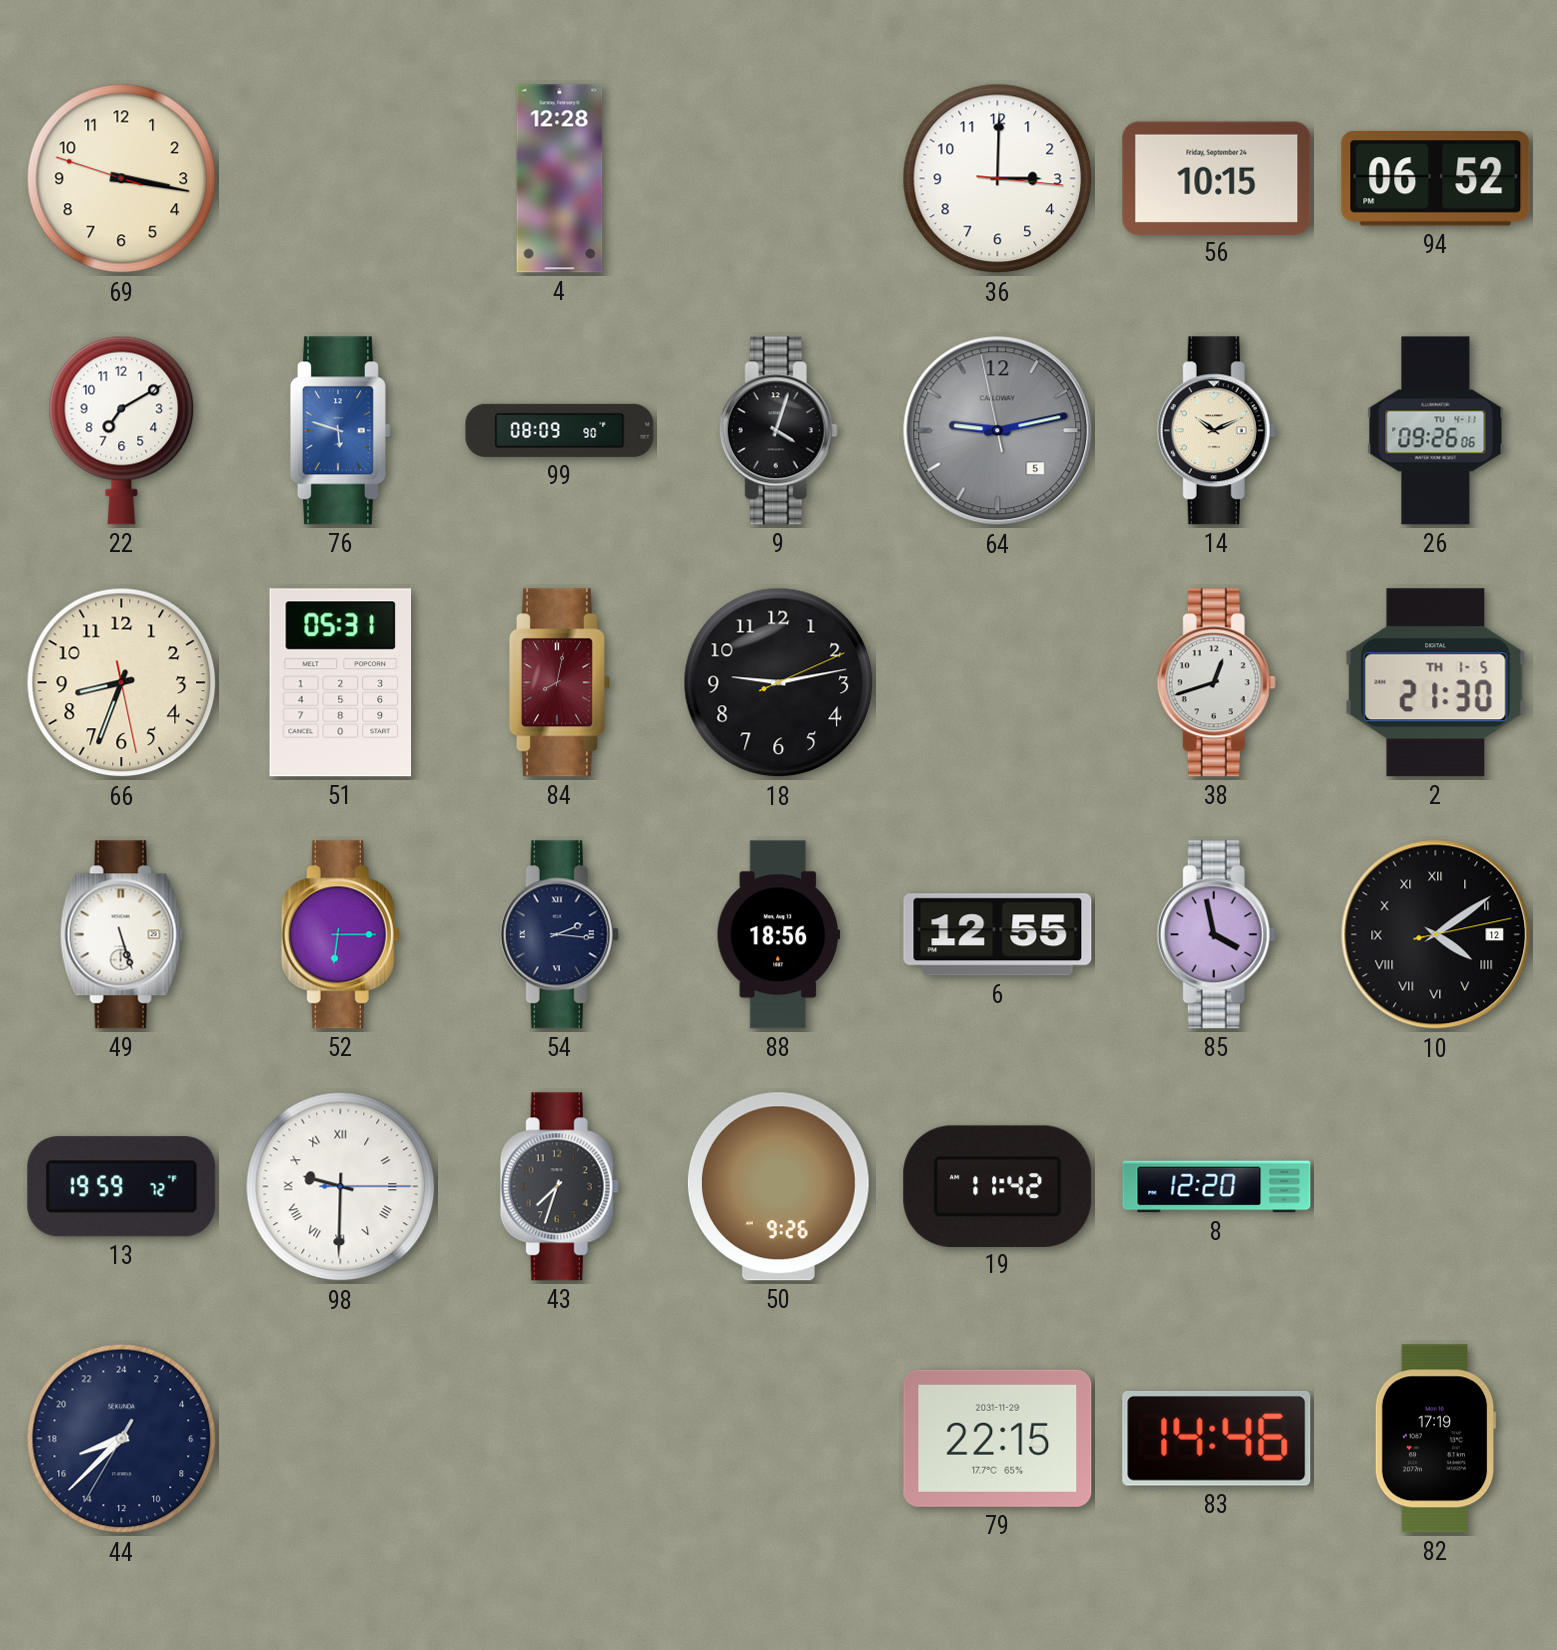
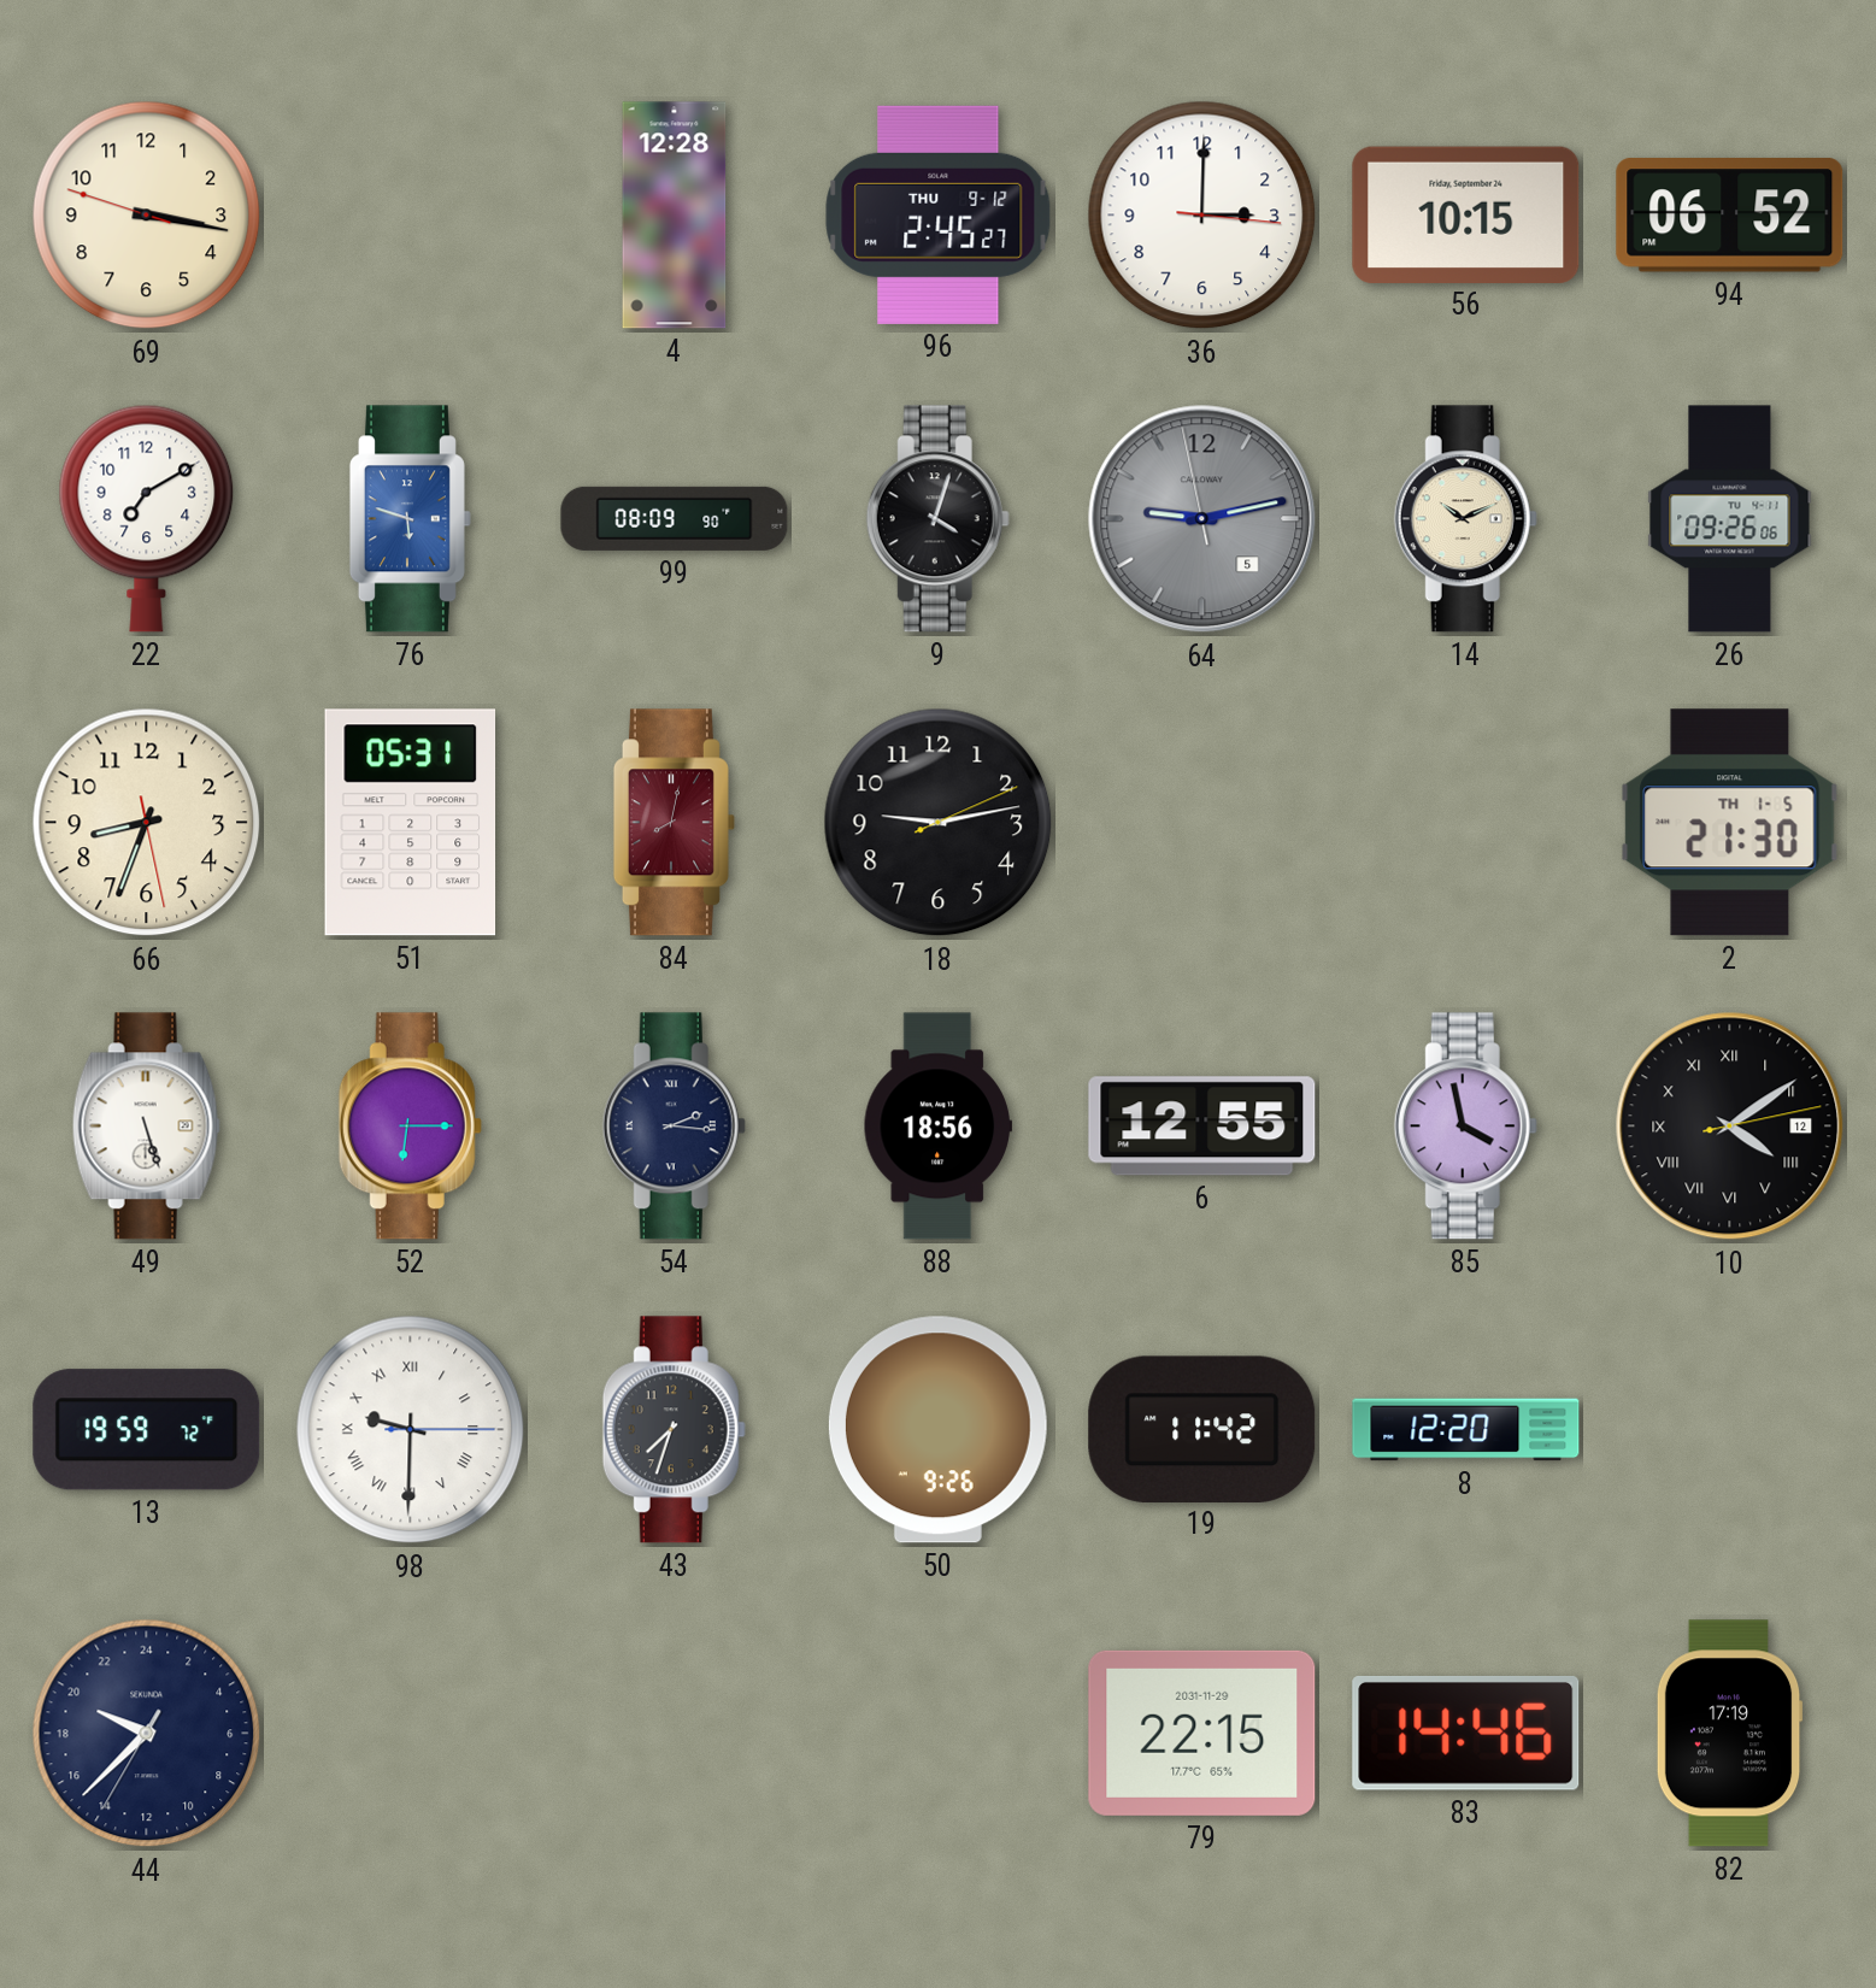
96: none -> 2:45
38: 12:42 -> none
44: 16:37 -> 19:37
